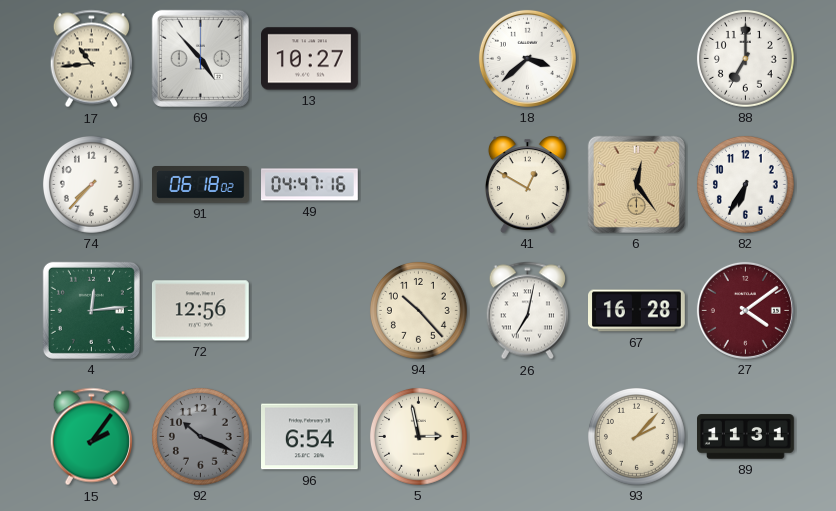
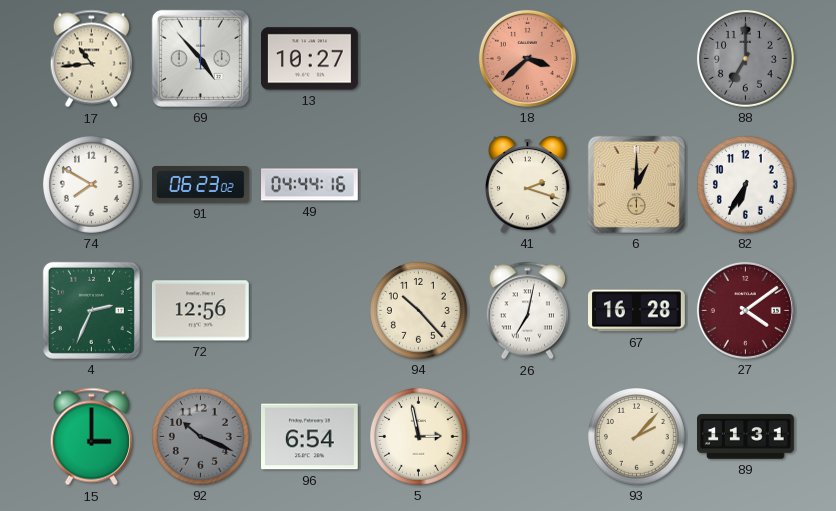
18 dial: white -> salmon
88 dial: white -> grey
74: 7:37 -> 7:50
91: 06:18 -> 06:23
49: 04:47 -> 04:44
41: 12:50 -> 2:18
6: 12:24 -> 1:00
4: 12:14 -> 2:34
15: 2:06 -> 3:00
